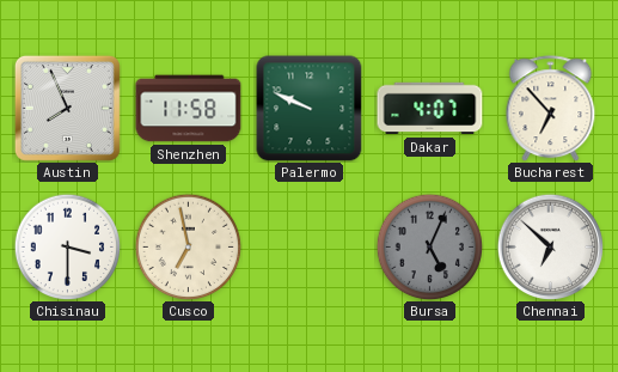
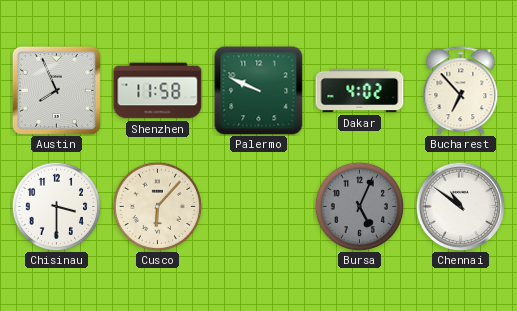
Dakar: 4:07 -> 4:02
Cusco: 6:58 -> 6:07
Chennai: 6:52 -> 10:51
